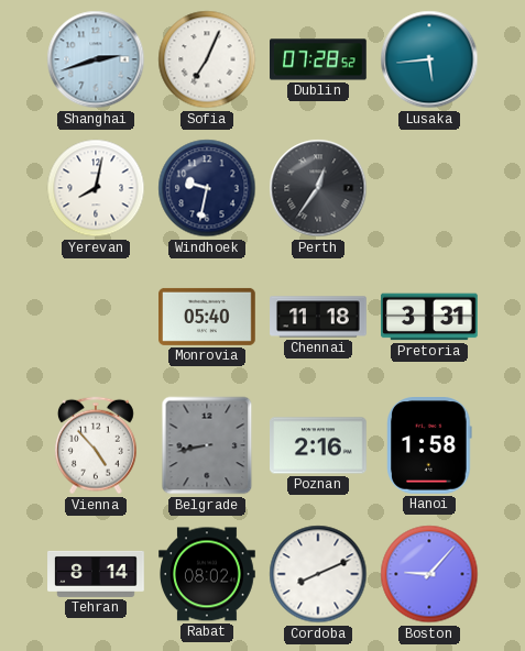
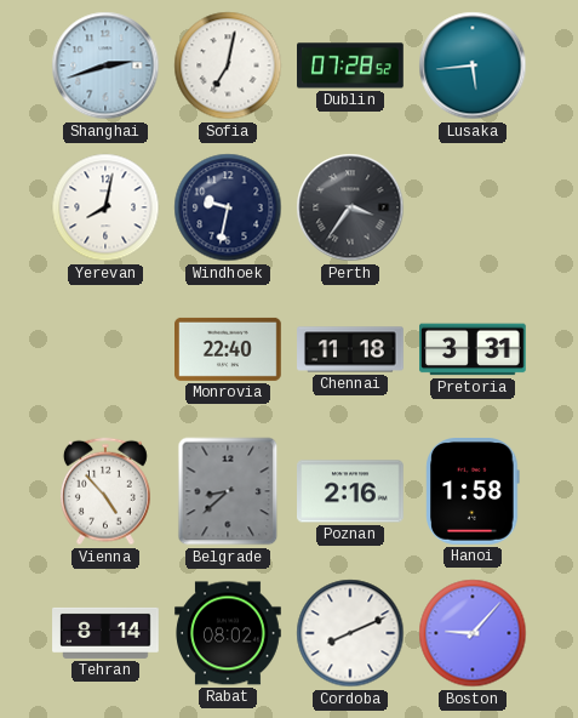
Sofia: 7:04 -> 7:02
Perth: 12:36 -> 3:36
Monrovia: 05:40 -> 22:40
Belgrade: 8:43 -> 8:38
